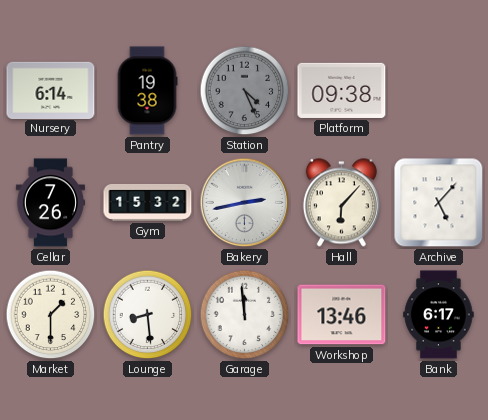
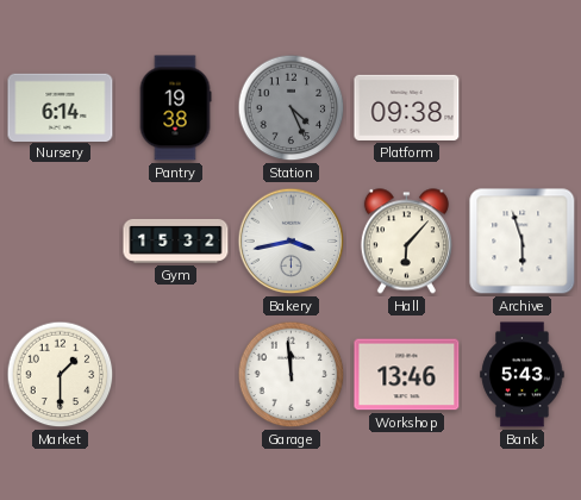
Cellar: 7:26 -> none
Bakery: 2:43 -> 3:43
Archive: 5:07 -> 5:57
Lounge: 8:29 -> none
Bank: 6:17 -> 5:43
